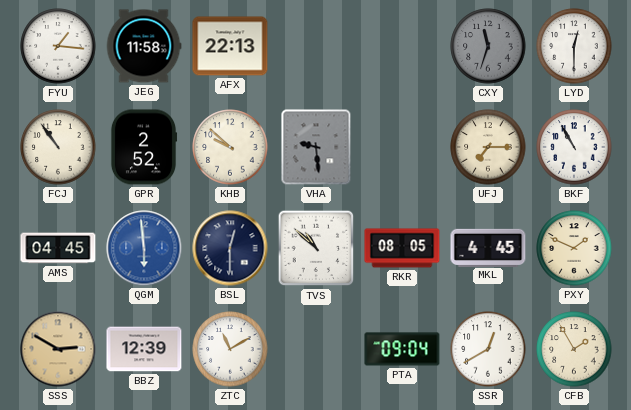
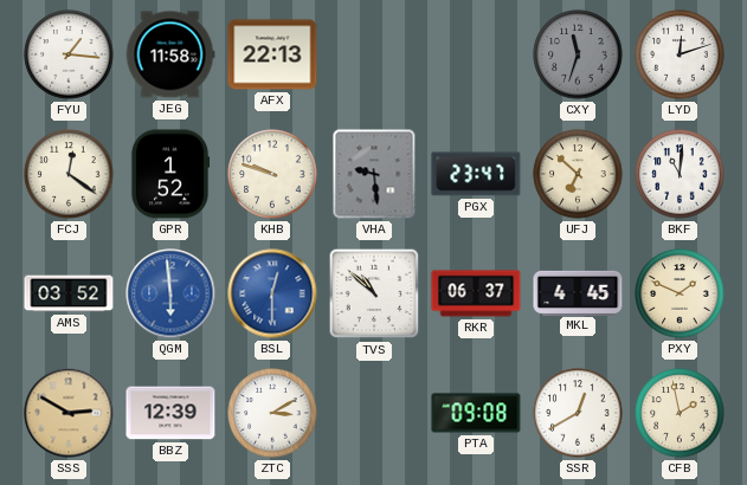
LYD: 12:30 -> 12:12
FCJ: 10:54 -> 12:21
GPR: 2:52 -> 1:52
KHB: 9:52 -> 9:48
PGX: none -> 23:47
UFJ: 7:15 -> 6:52
BKF: 10:55 -> 11:01
AMS: 04:45 -> 03:52
BSL dial: navy -> blue
RKR: 08:05 -> 06:37
ZTC: 11:10 -> 3:10
PTA: 09:04 -> 09:08
CFB: 1:55 -> 1:58
